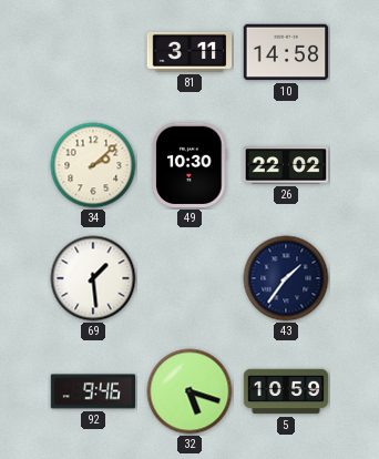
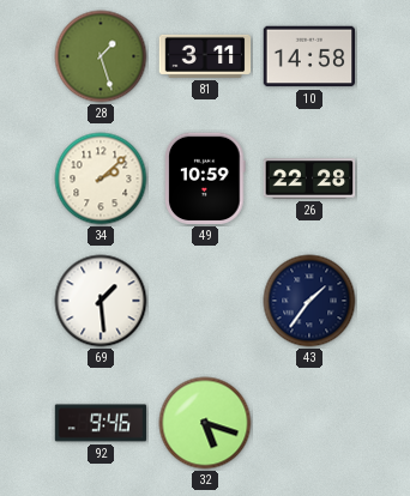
28: none -> 1:27
49: 10:30 -> 10:59
26: 22:02 -> 22:28
5: 10:59 -> none
